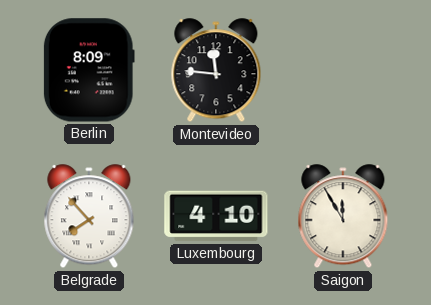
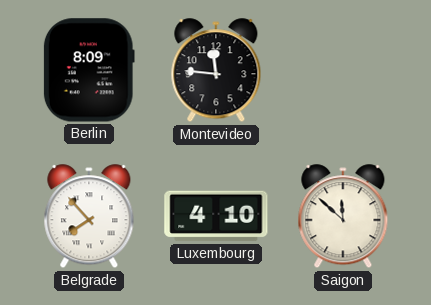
Saigon: 11:55 -> 11:52
